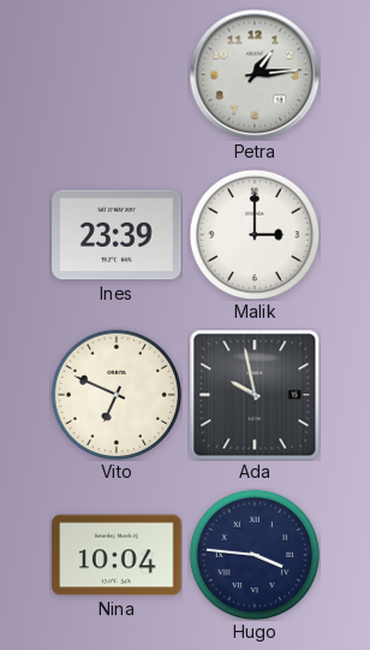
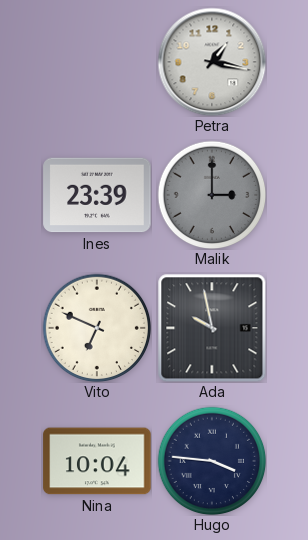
Petra: 1:14 -> 1:17
Malik dial: white -> grey
